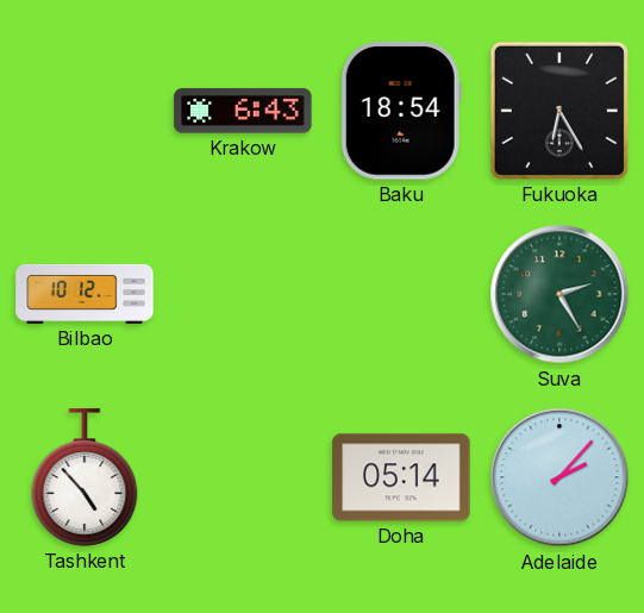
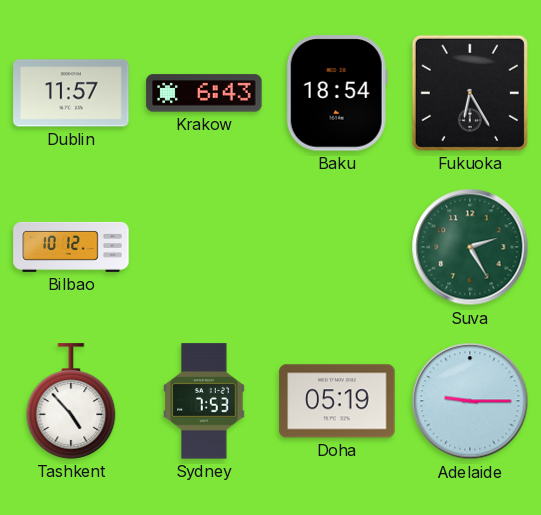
Dublin: none -> 11:57
Sydney: none -> 7:53
Doha: 05:14 -> 05:19
Adelaide: 2:07 -> 9:15
